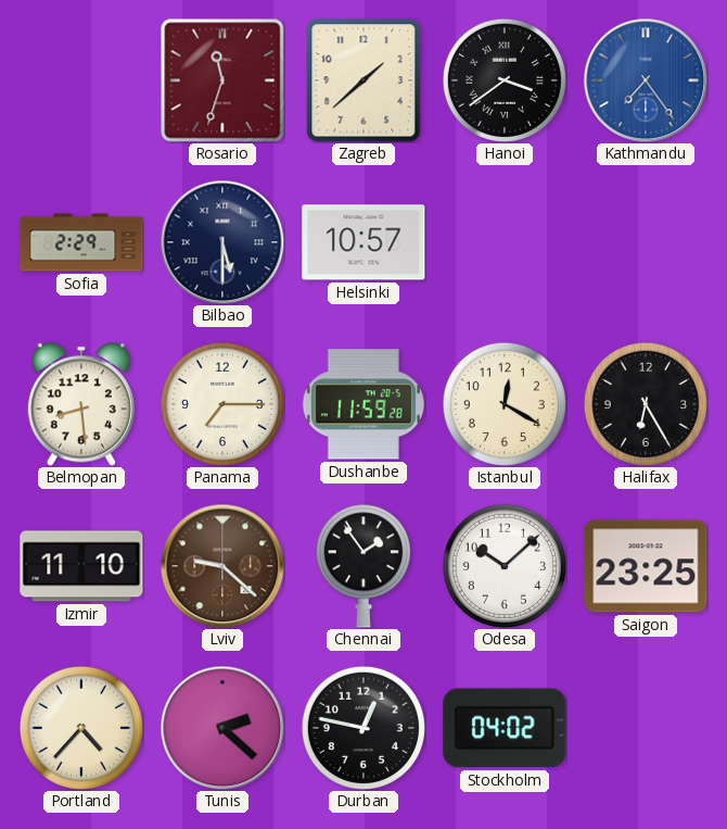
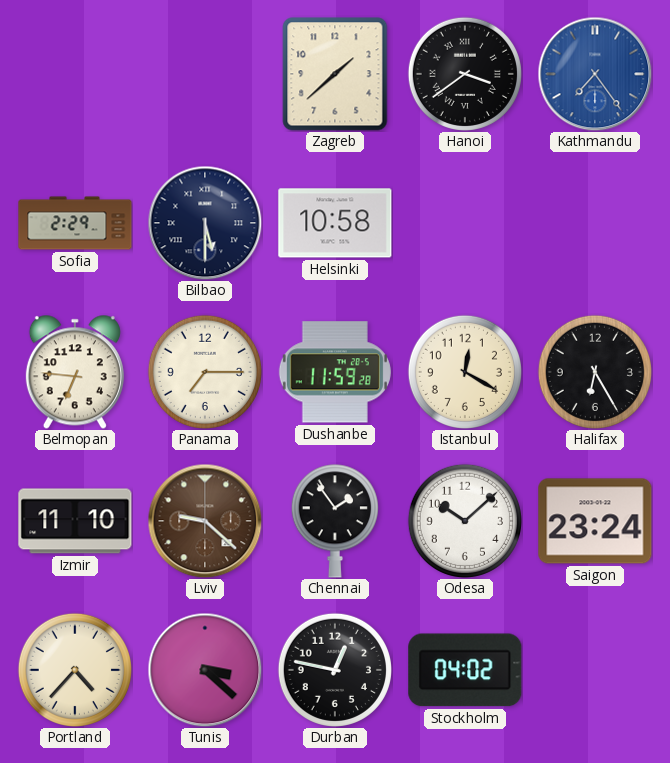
Rosario: 11:33 -> none
Helsinki: 10:57 -> 10:58
Belmopan: 8:29 -> 6:46
Saigon: 23:25 -> 23:24
Tunis: 2:22 -> 3:22
